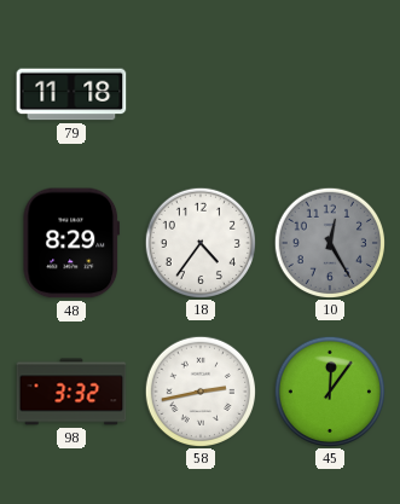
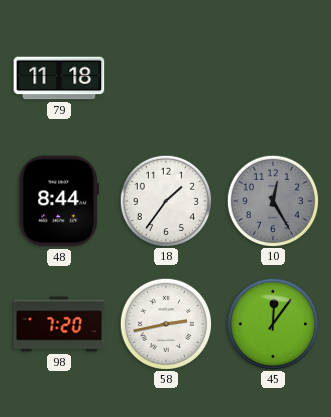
48: 8:29 -> 8:44
18: 4:36 -> 1:36
98: 3:32 -> 7:20
